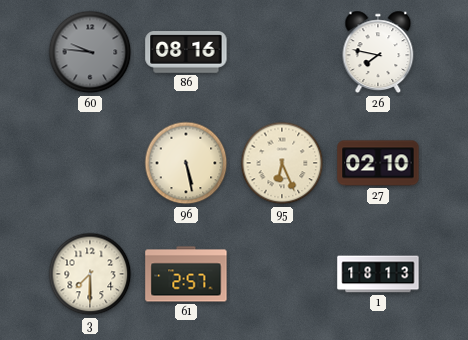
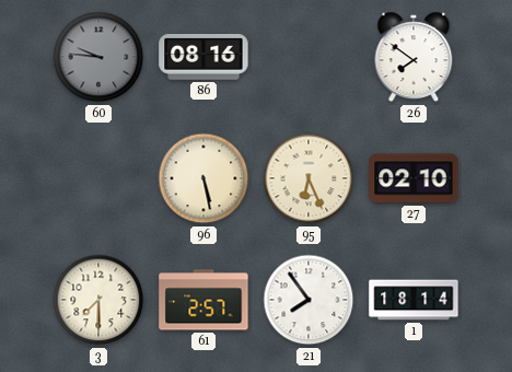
26: 7:47 -> 7:51
21: none -> 7:54
1: 18:13 -> 18:14
